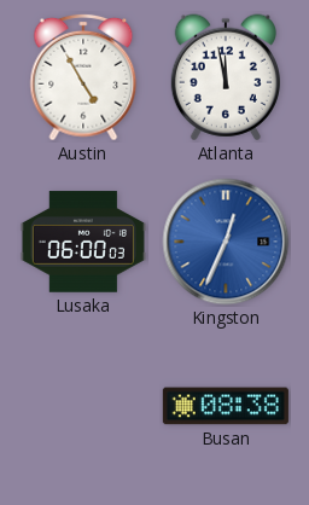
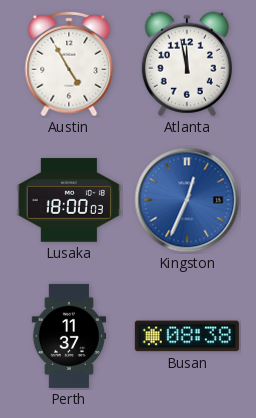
Lusaka: 06:00 -> 18:00
Perth: none -> 11:37
